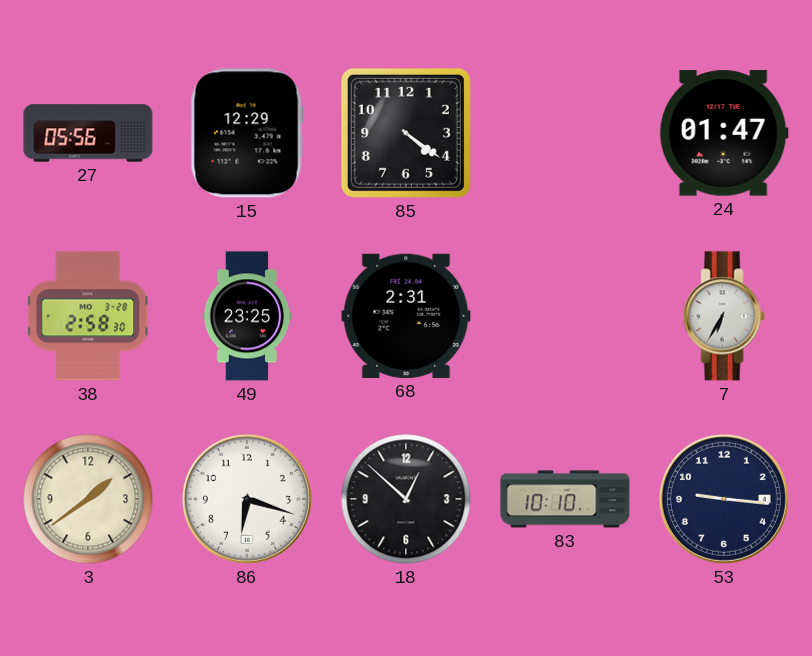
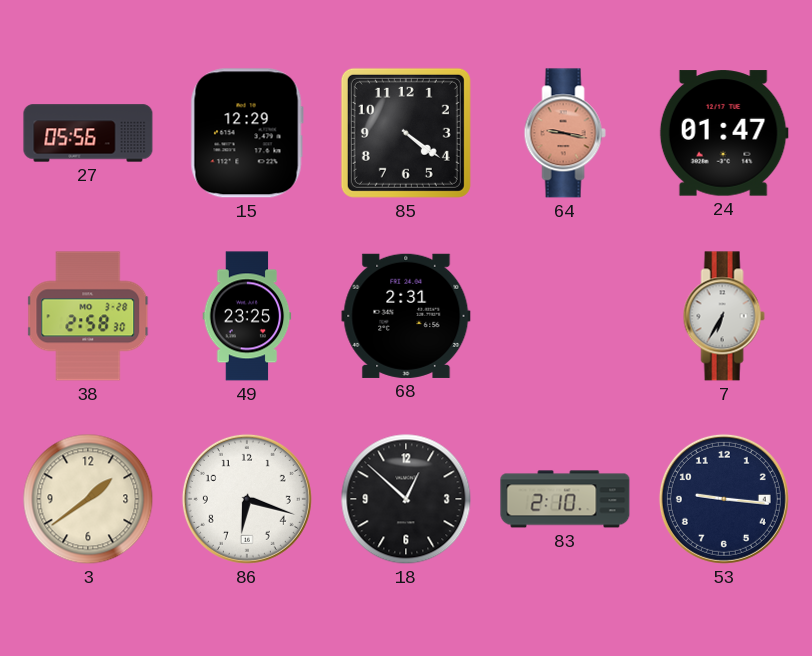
64: none -> 9:17
83: 10:10 -> 2:10
